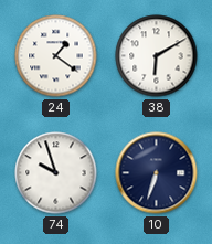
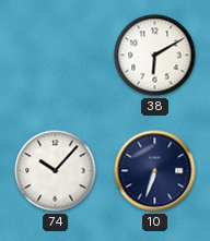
24: 1:21 -> none
74: 9:57 -> 10:07
